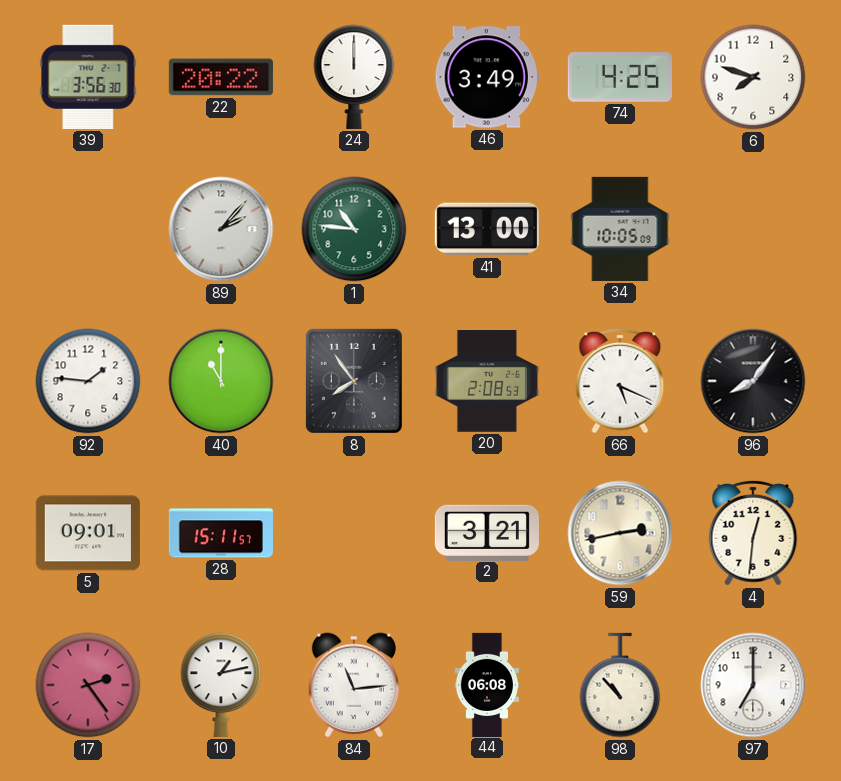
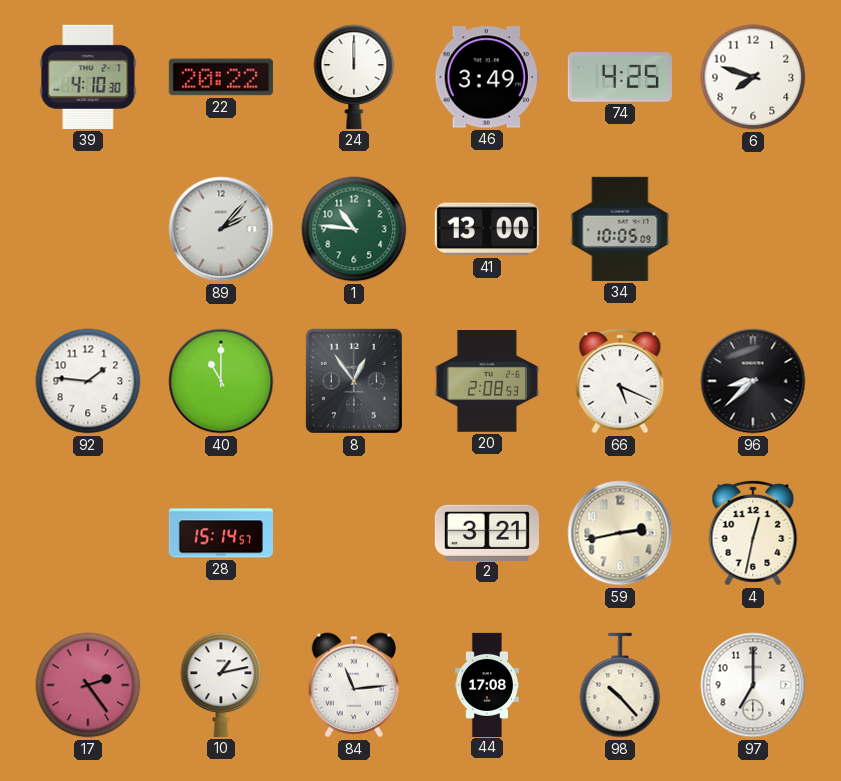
39: 3:56 -> 4:10
8: 7:54 -> 12:54
96: 8:06 -> 8:38
5: 09:01 -> none
28: 15:11 -> 15:14
4: 12:31 -> 12:32
44: 06:08 -> 17:08
98: 10:53 -> 10:23
